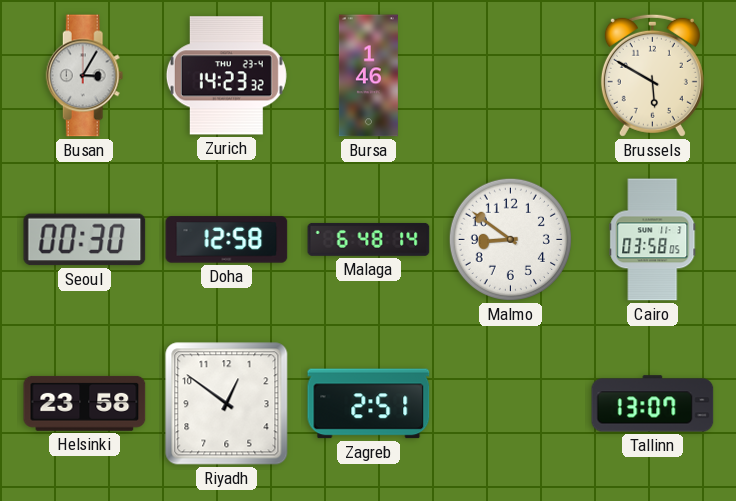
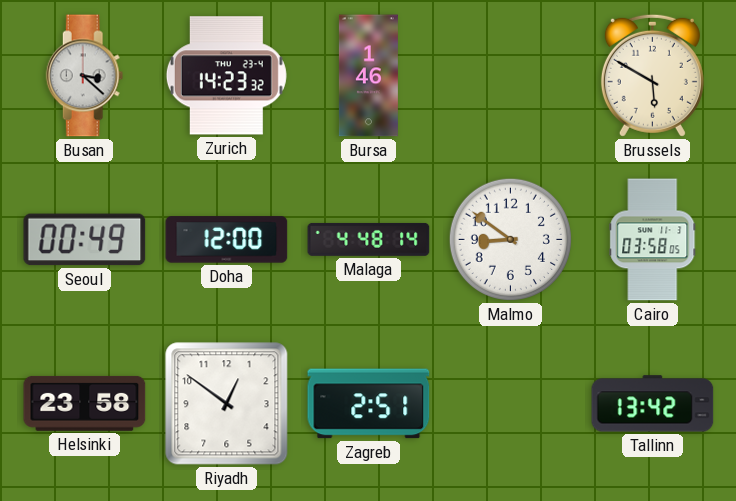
Busan: 3:05 -> 3:22
Seoul: 00:30 -> 00:49
Doha: 12:58 -> 12:00
Malaga: 6:48 -> 4:48
Tallinn: 13:07 -> 13:42
